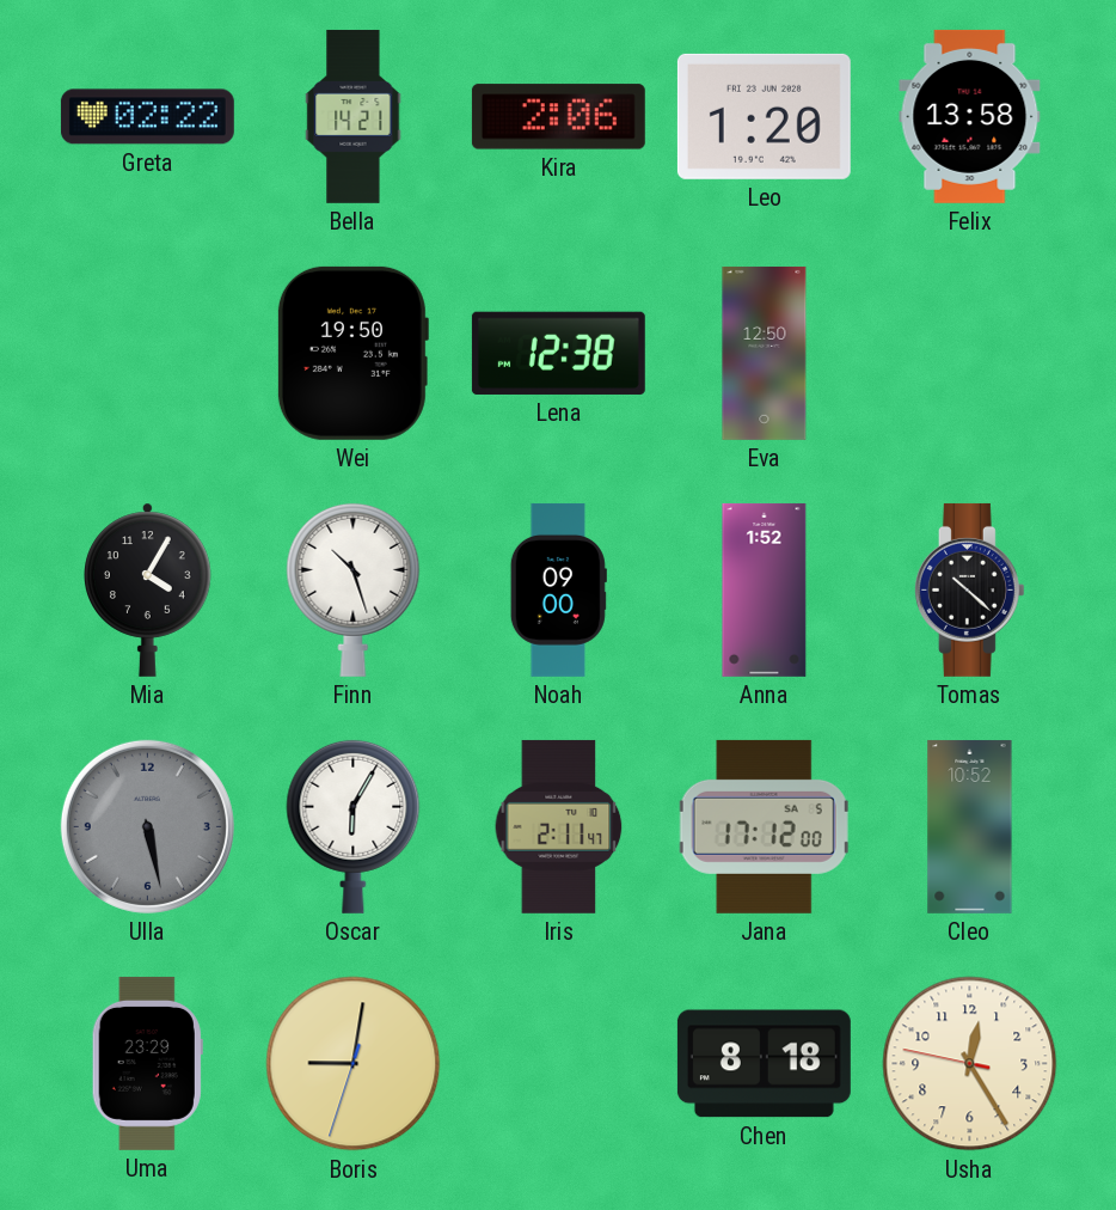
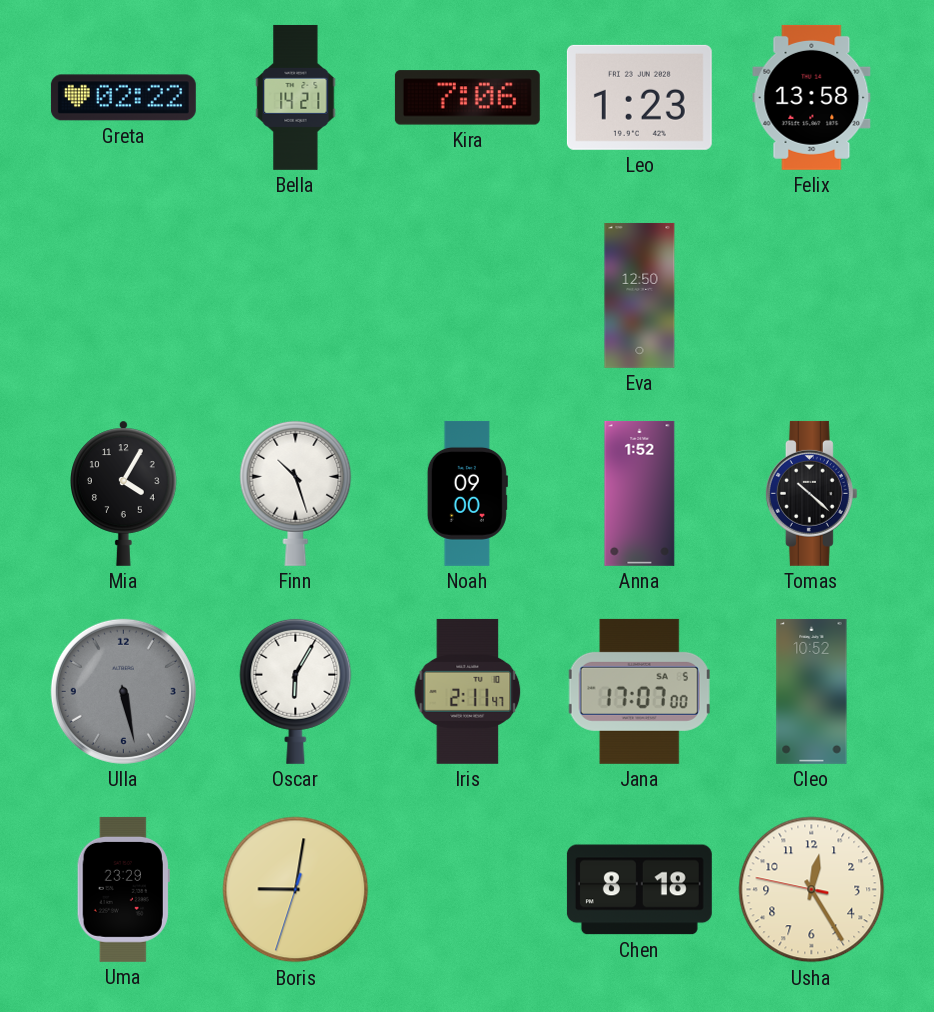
Kira: 2:06 -> 7:06
Leo: 1:20 -> 1:23
Wei: 19:50 -> none
Lena: 12:38 -> none
Jana: 17:12 -> 17:07
